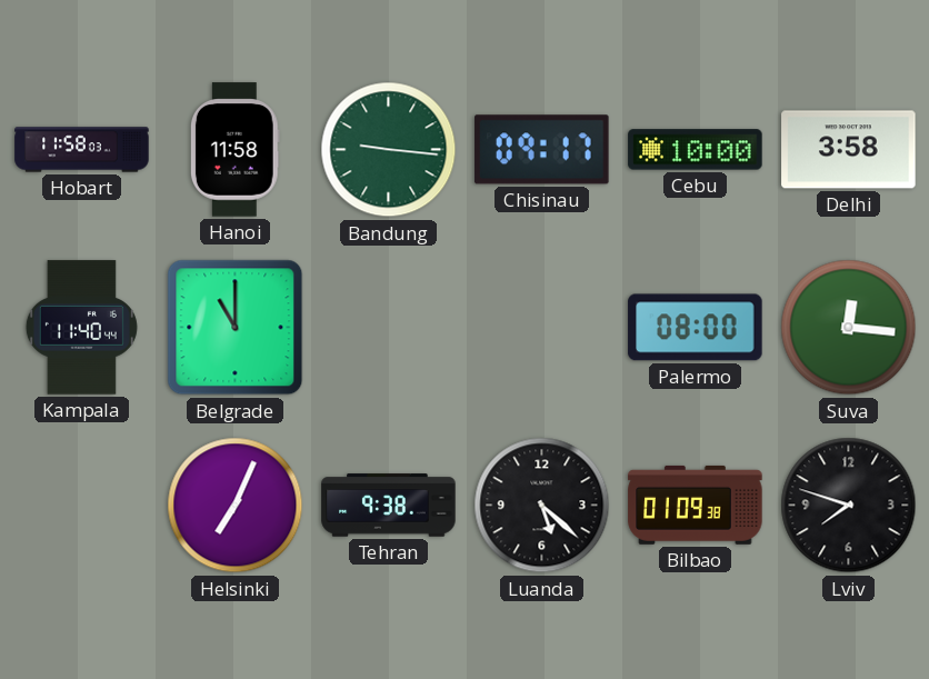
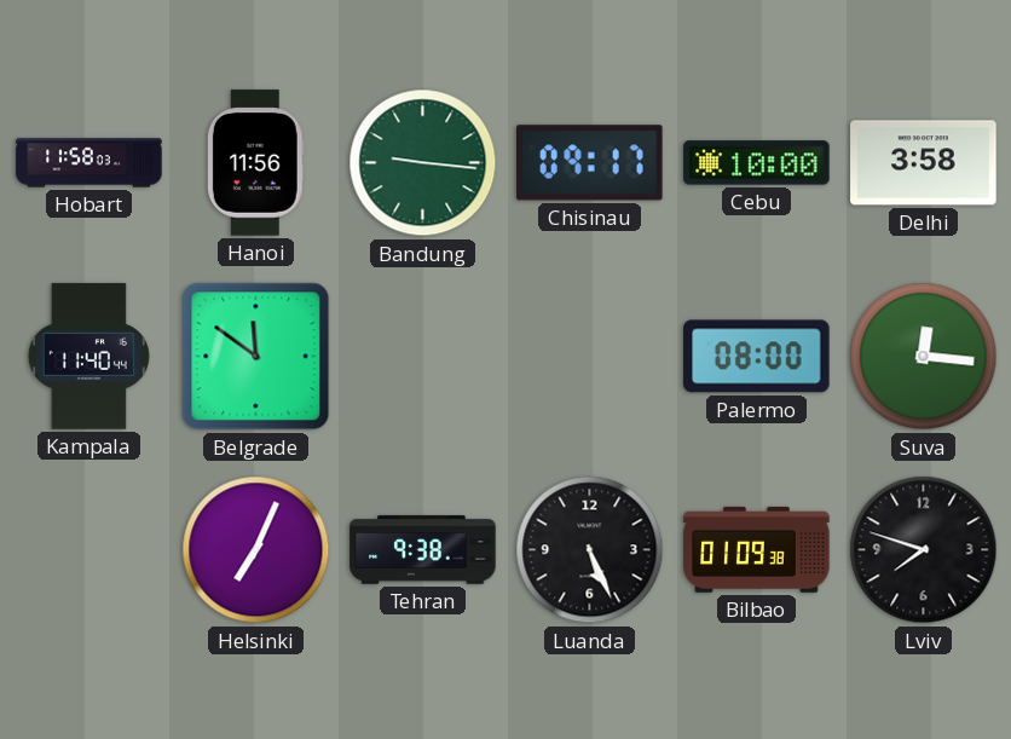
Hanoi: 11:58 -> 11:56
Belgrade: 11:00 -> 11:51
Luanda: 5:22 -> 5:26
